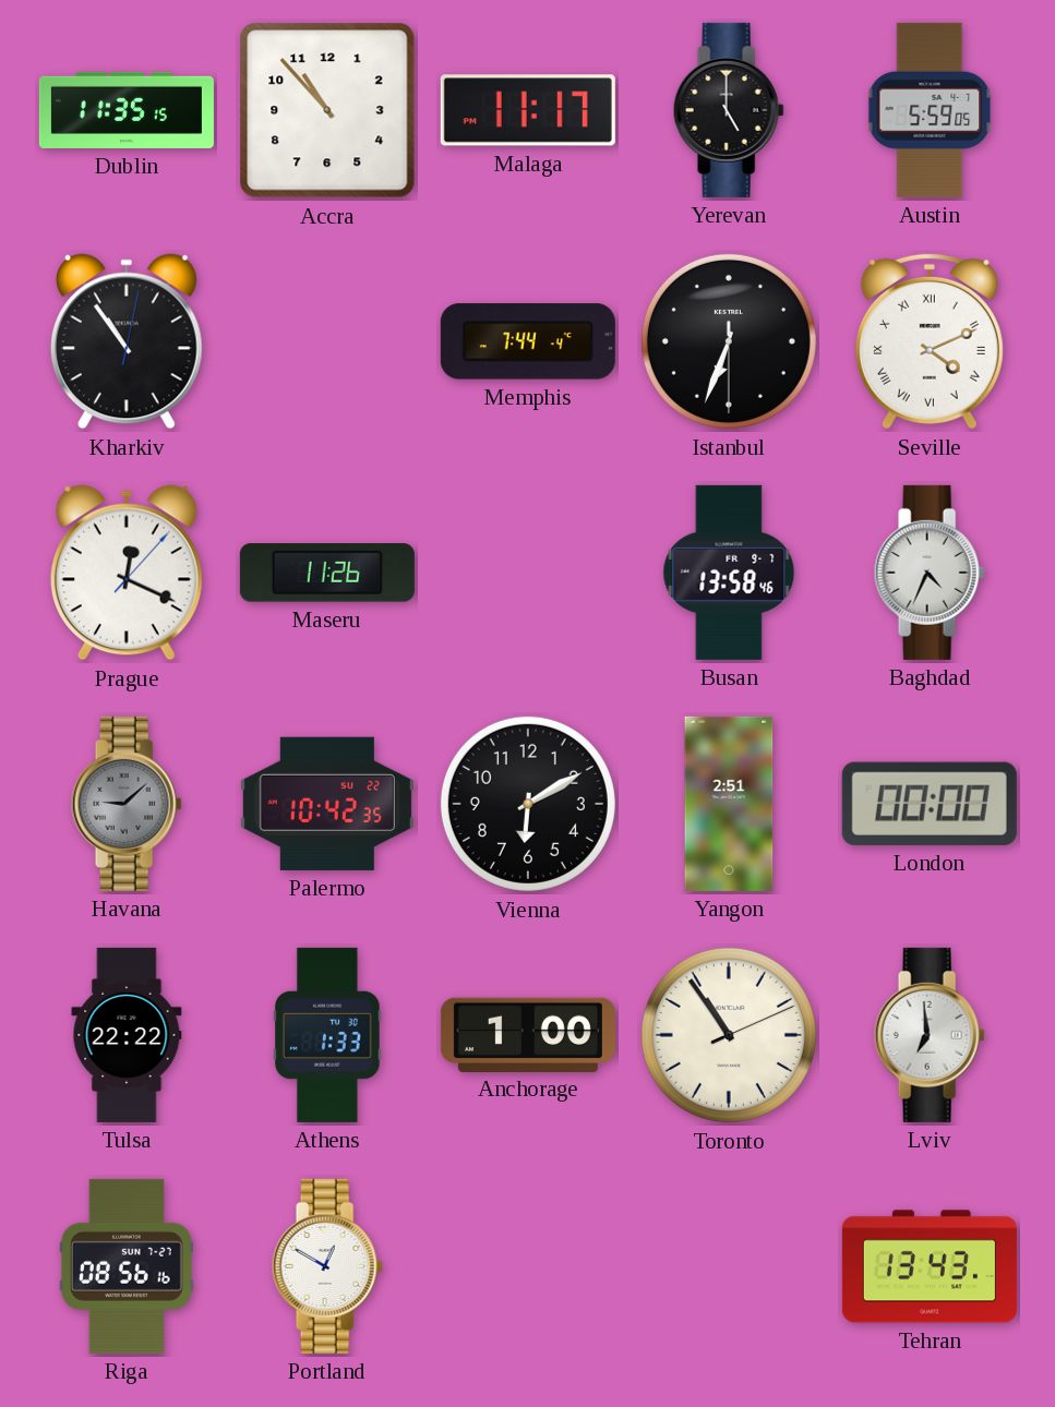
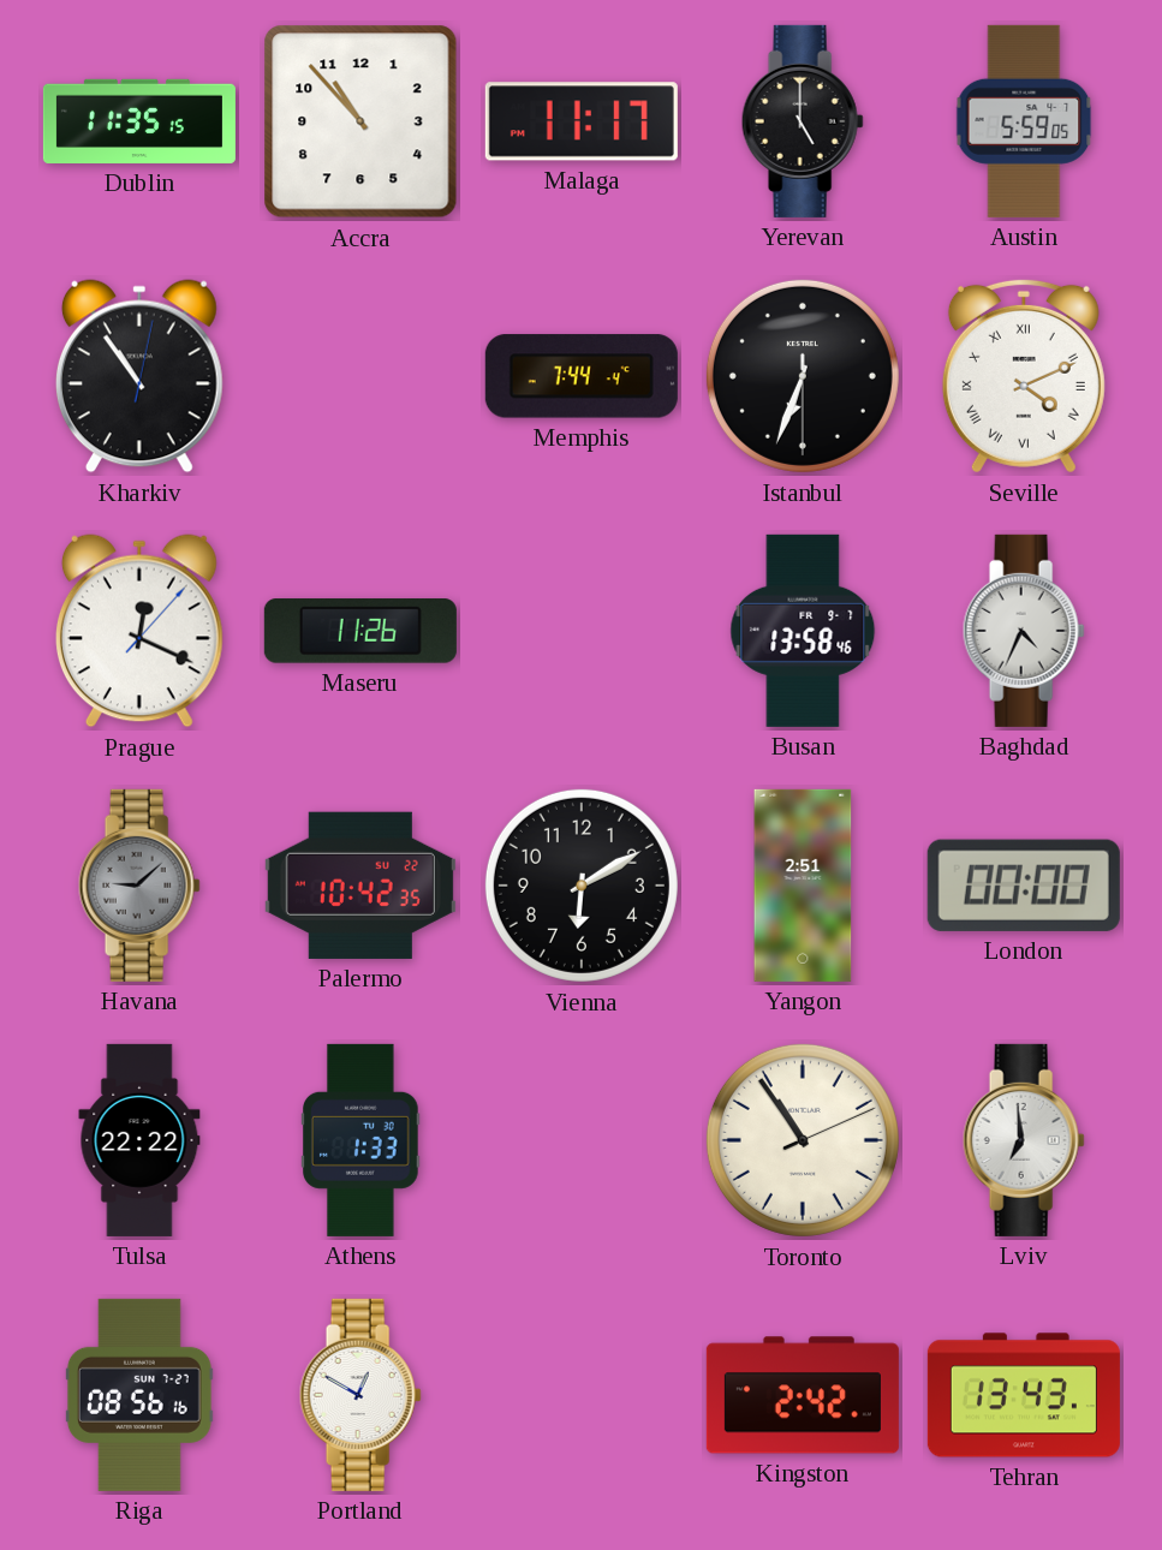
Anchorage: 1:00 -> none
Kingston: none -> 2:42
